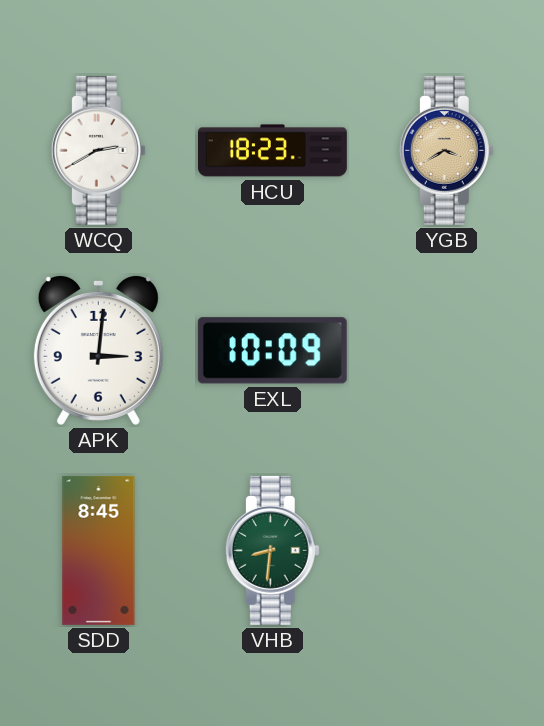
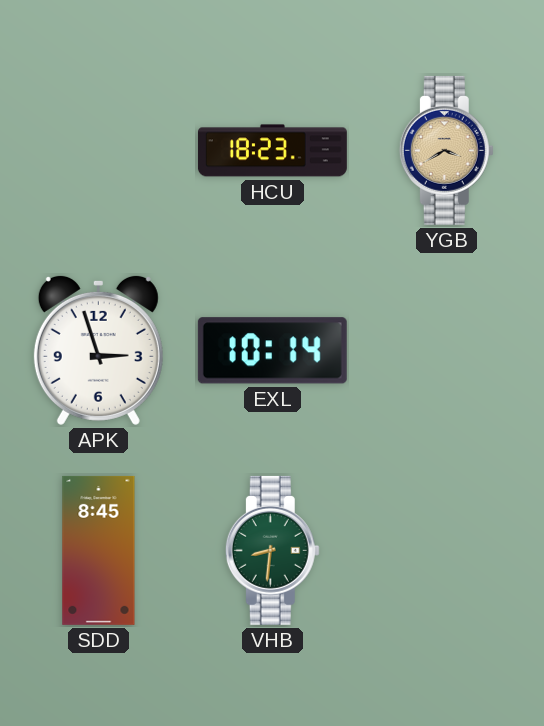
WCQ: 2:40 -> none
APK: 3:01 -> 2:57
EXL: 10:09 -> 10:14
